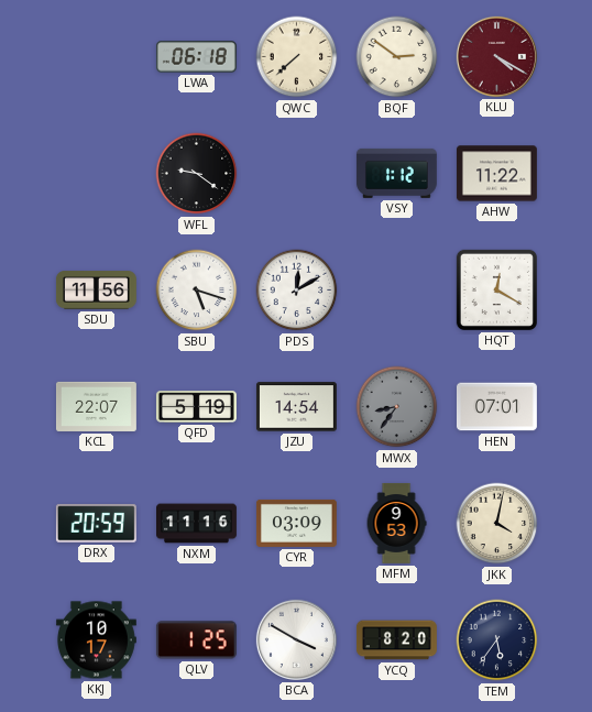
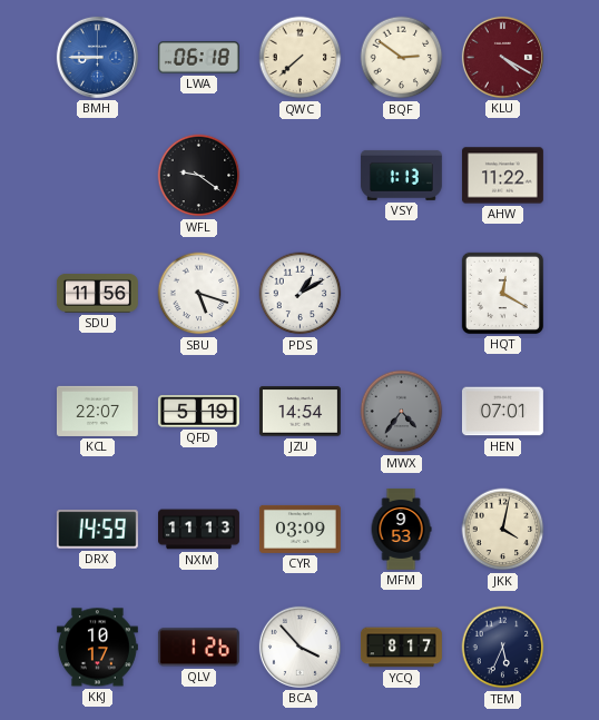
BMH: none -> 8:45
VSY: 1:12 -> 1:13
PDS: 12:10 -> 1:10
MWX: 8:36 -> 4:36
DRX: 20:59 -> 14:59
NXM: 11:16 -> 11:13
QLV: 1:25 -> 1:26
BCA: 3:50 -> 3:53
YCQ: 8:20 -> 8:17
TEM: 5:36 -> 5:34
